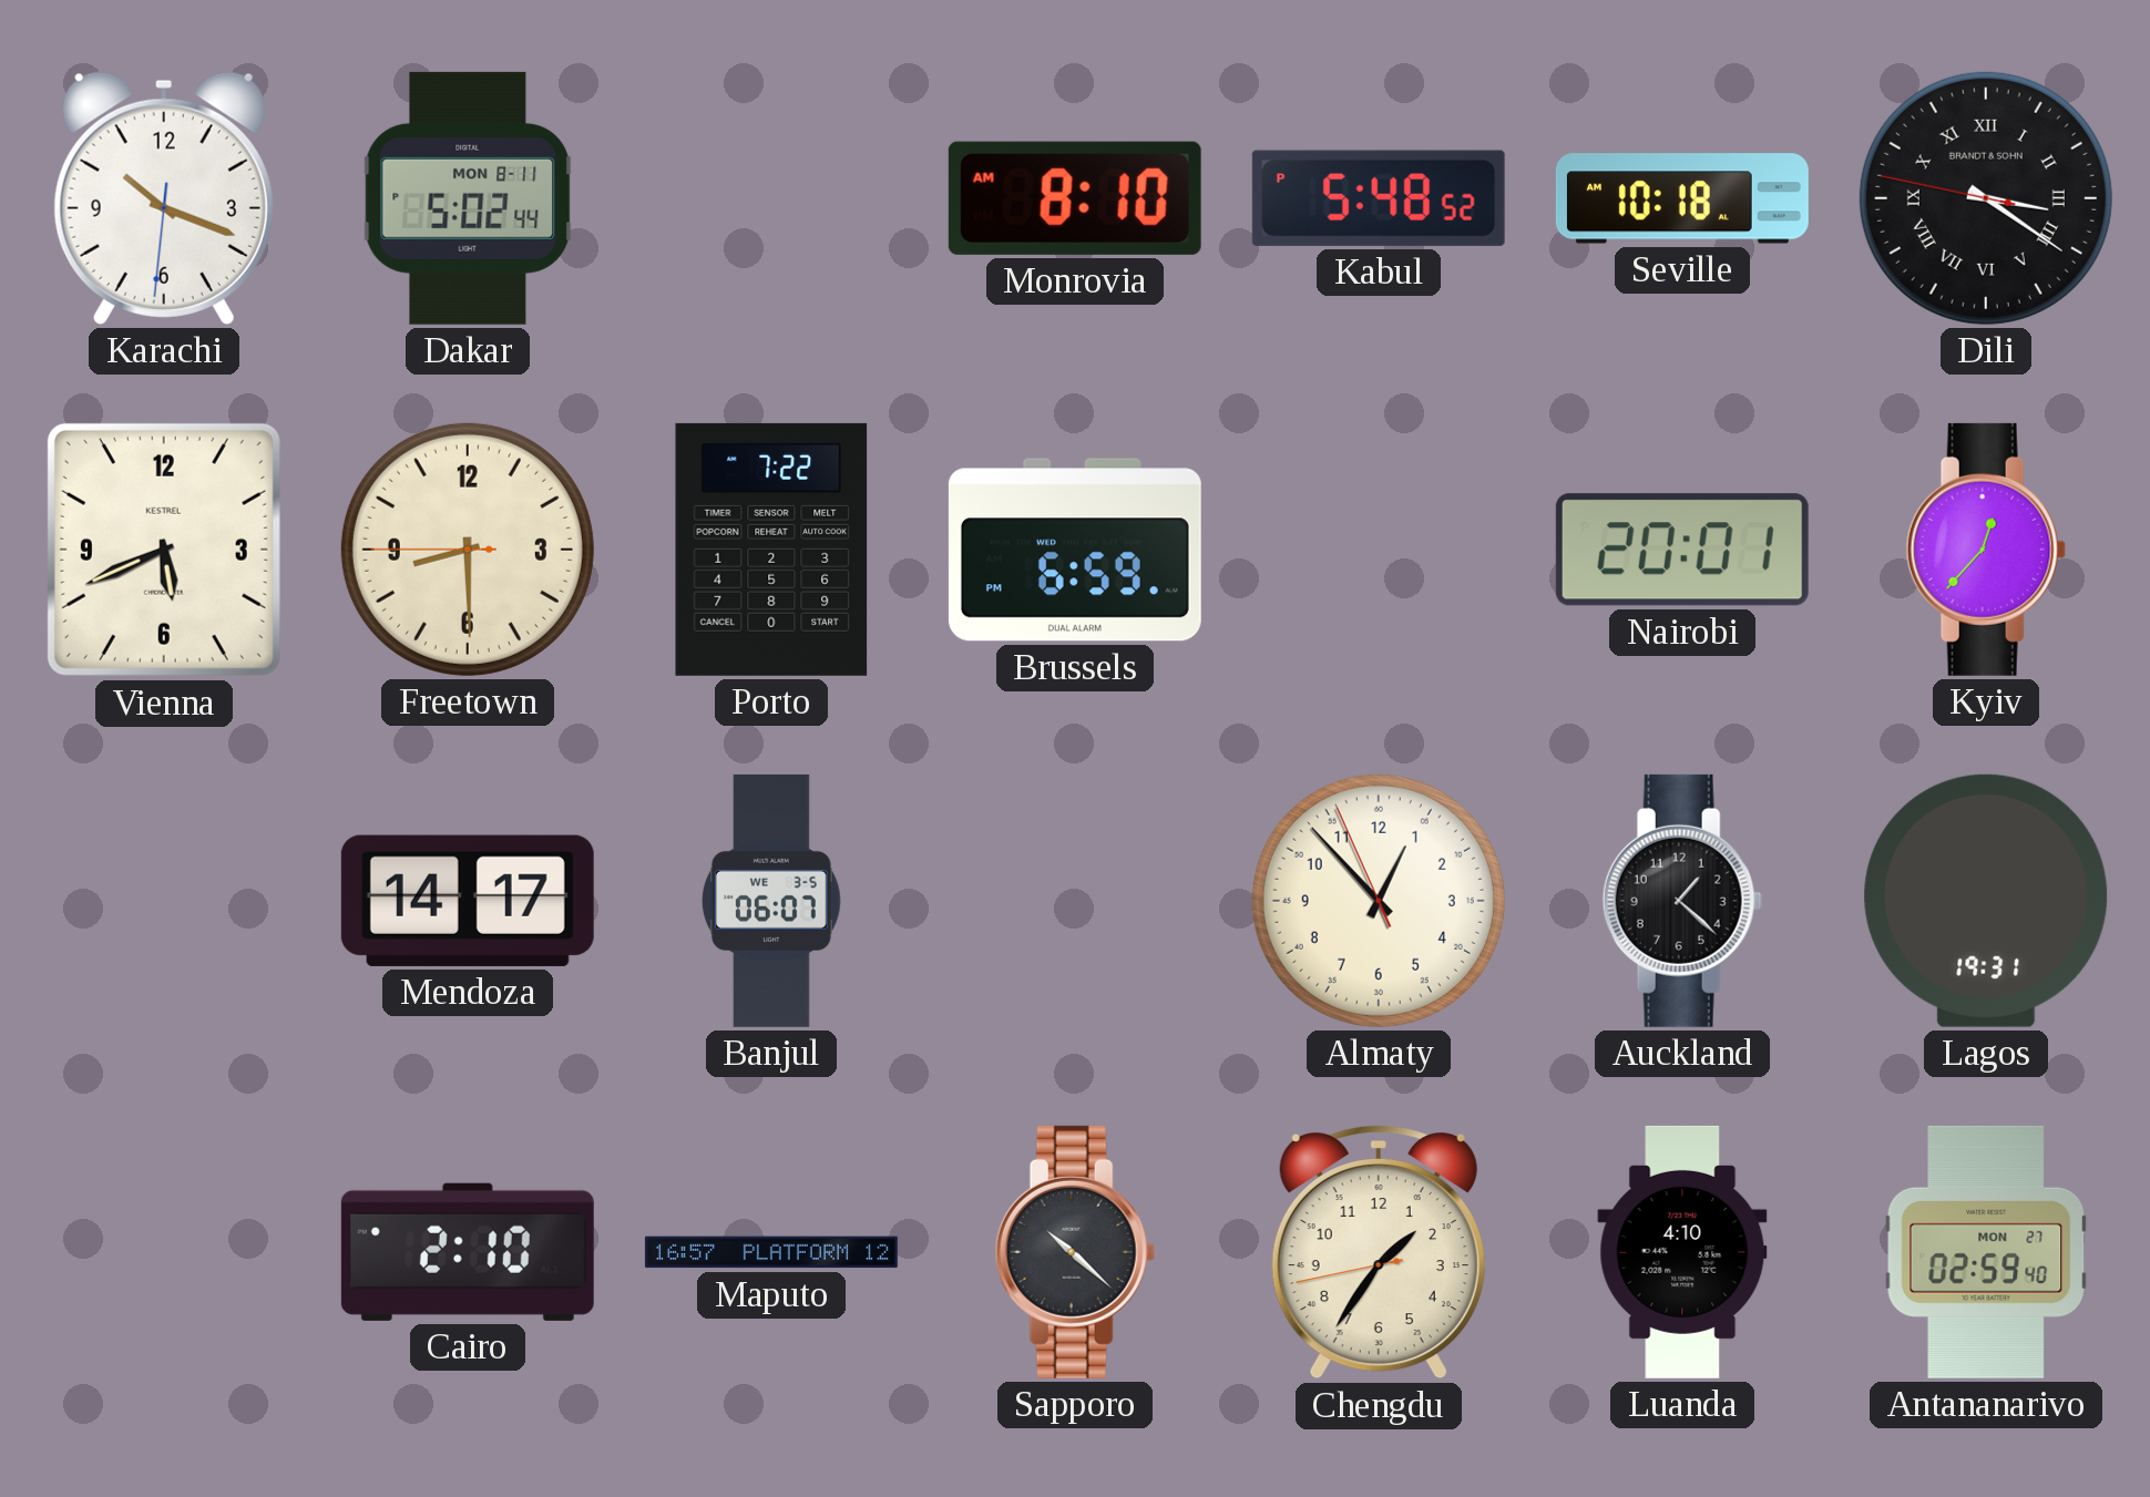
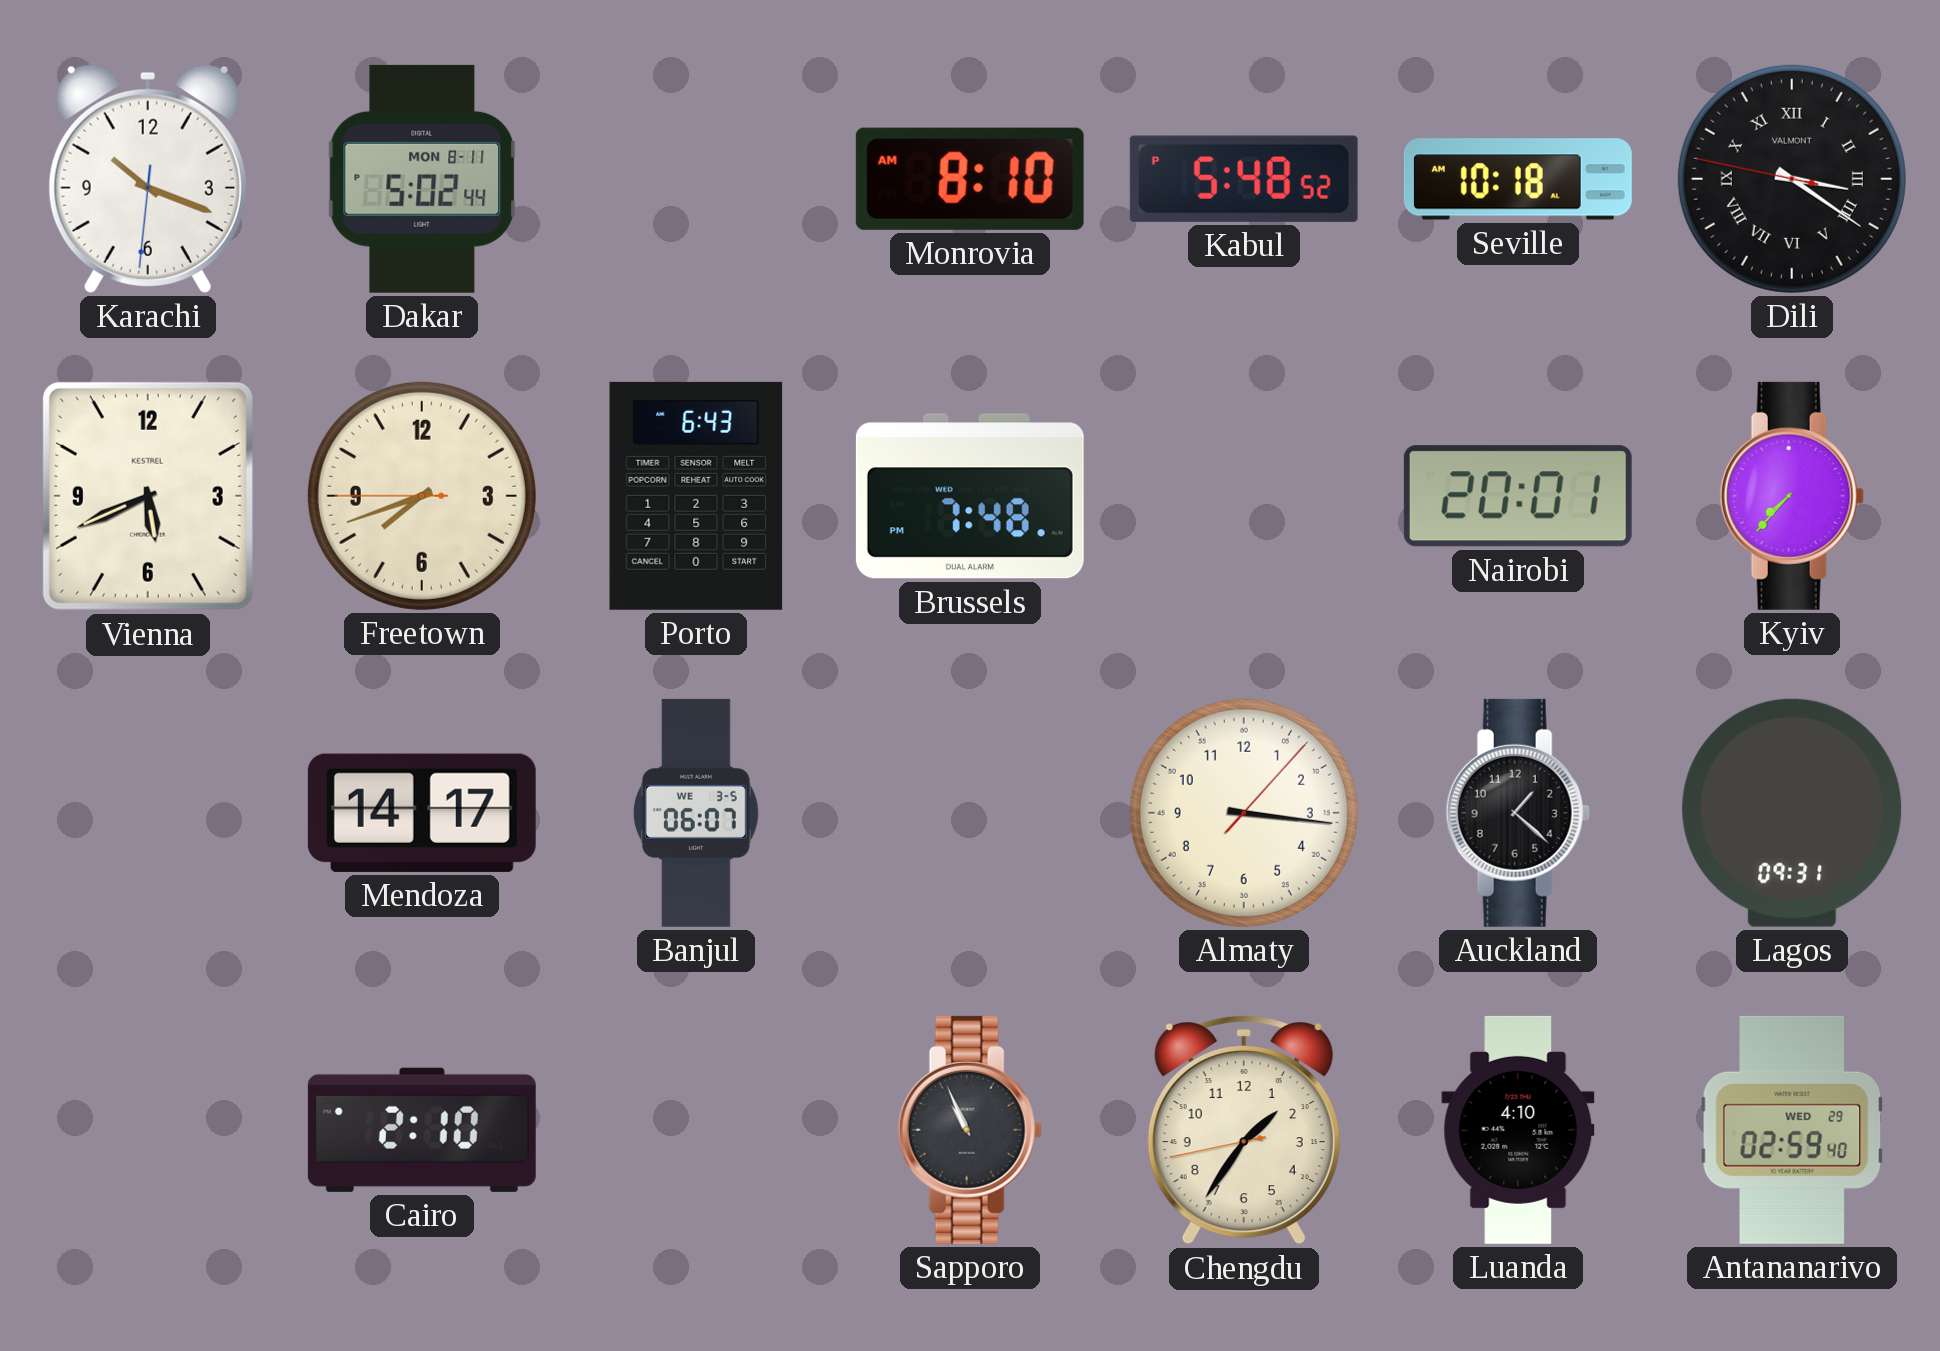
Dili brand: BRANDT & SOHN -> VALMONT
Freetown: 8:29 -> 7:41
Porto: 7:22 -> 6:43
Brussels: 6:59 -> 7:48
Kyiv: 12:37 -> 7:37
Almaty: 12:52 -> 3:16
Lagos: 19:31 -> 09:31
Maputo: 16:57 -> none
Sapporo: 10:22 -> 10:56
Antananarivo date: MON 27 -> WED 29
